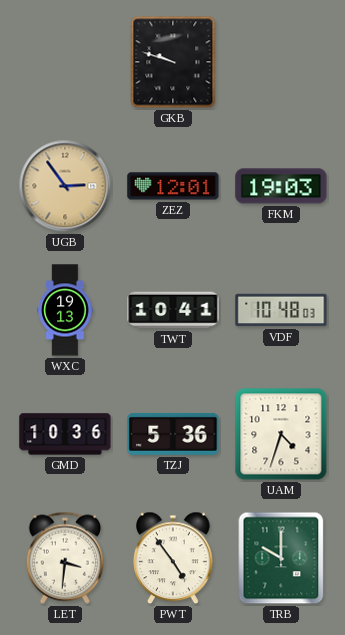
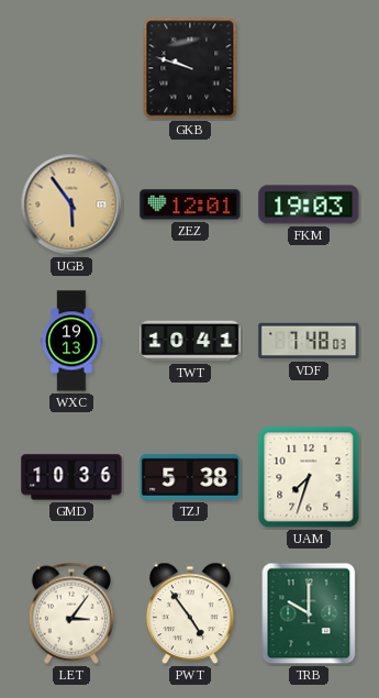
UGB: 2:54 -> 5:54
VDF: 10:48 -> 7:48
TZJ: 5:36 -> 5:38
UAM: 4:33 -> 7:33
LET: 3:31 -> 3:06
